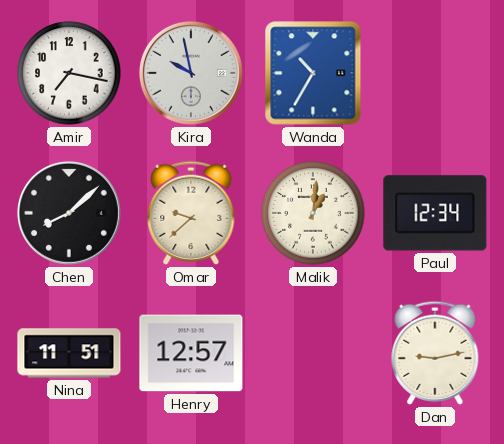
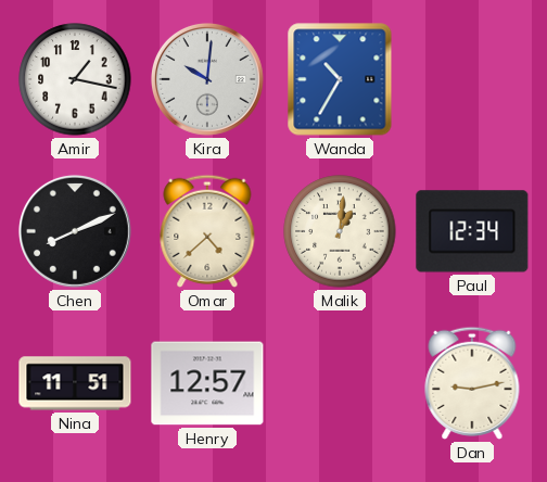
Amir: 7:17 -> 1:17
Kira: 9:58 -> 10:01
Chen: 8:08 -> 8:11
Omar: 9:38 -> 4:38
